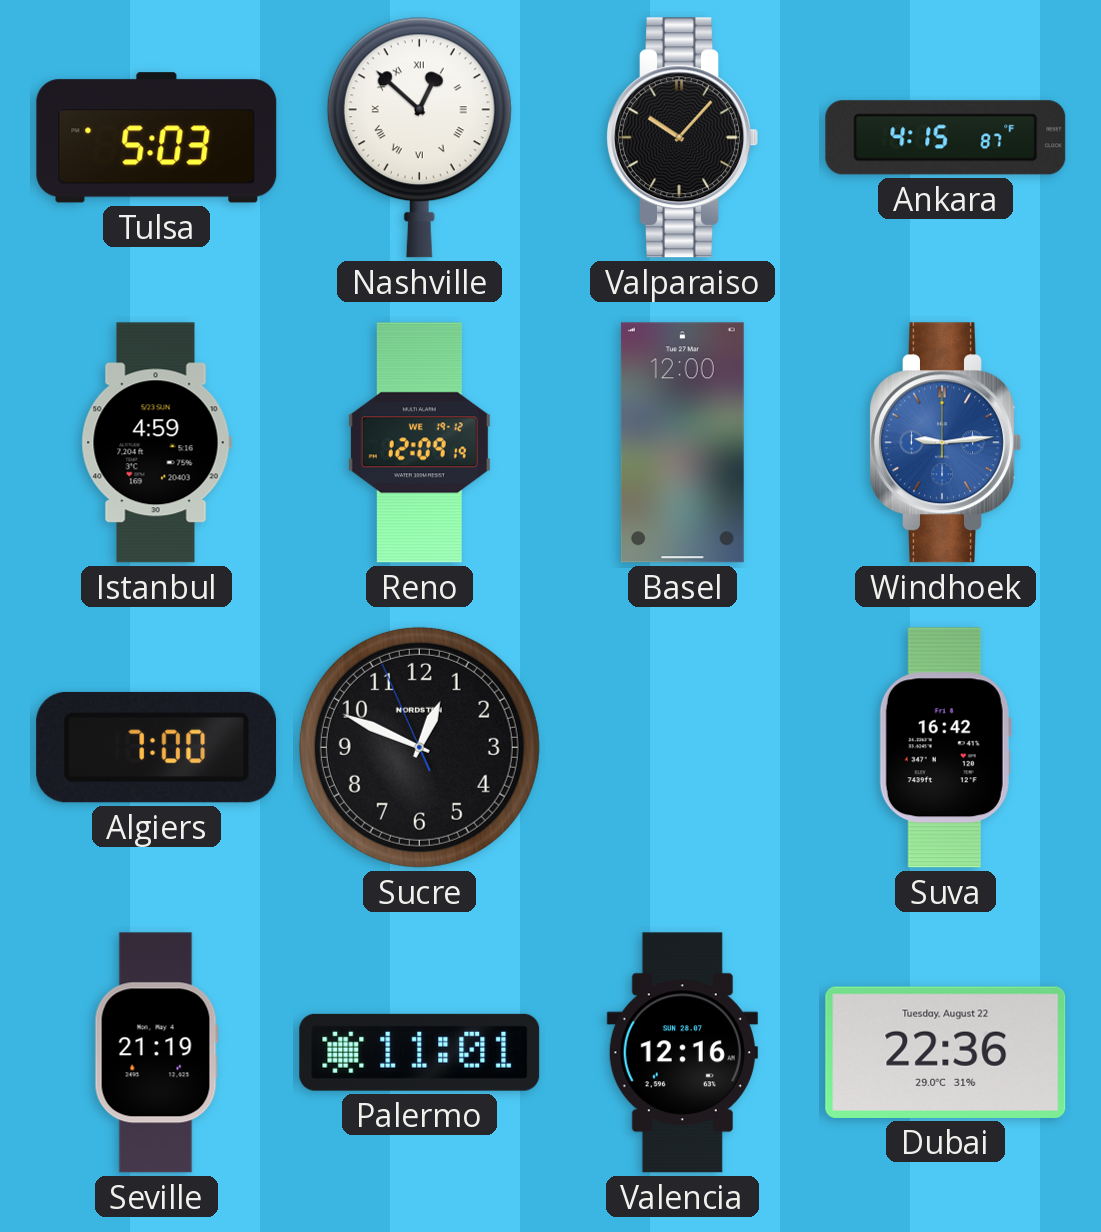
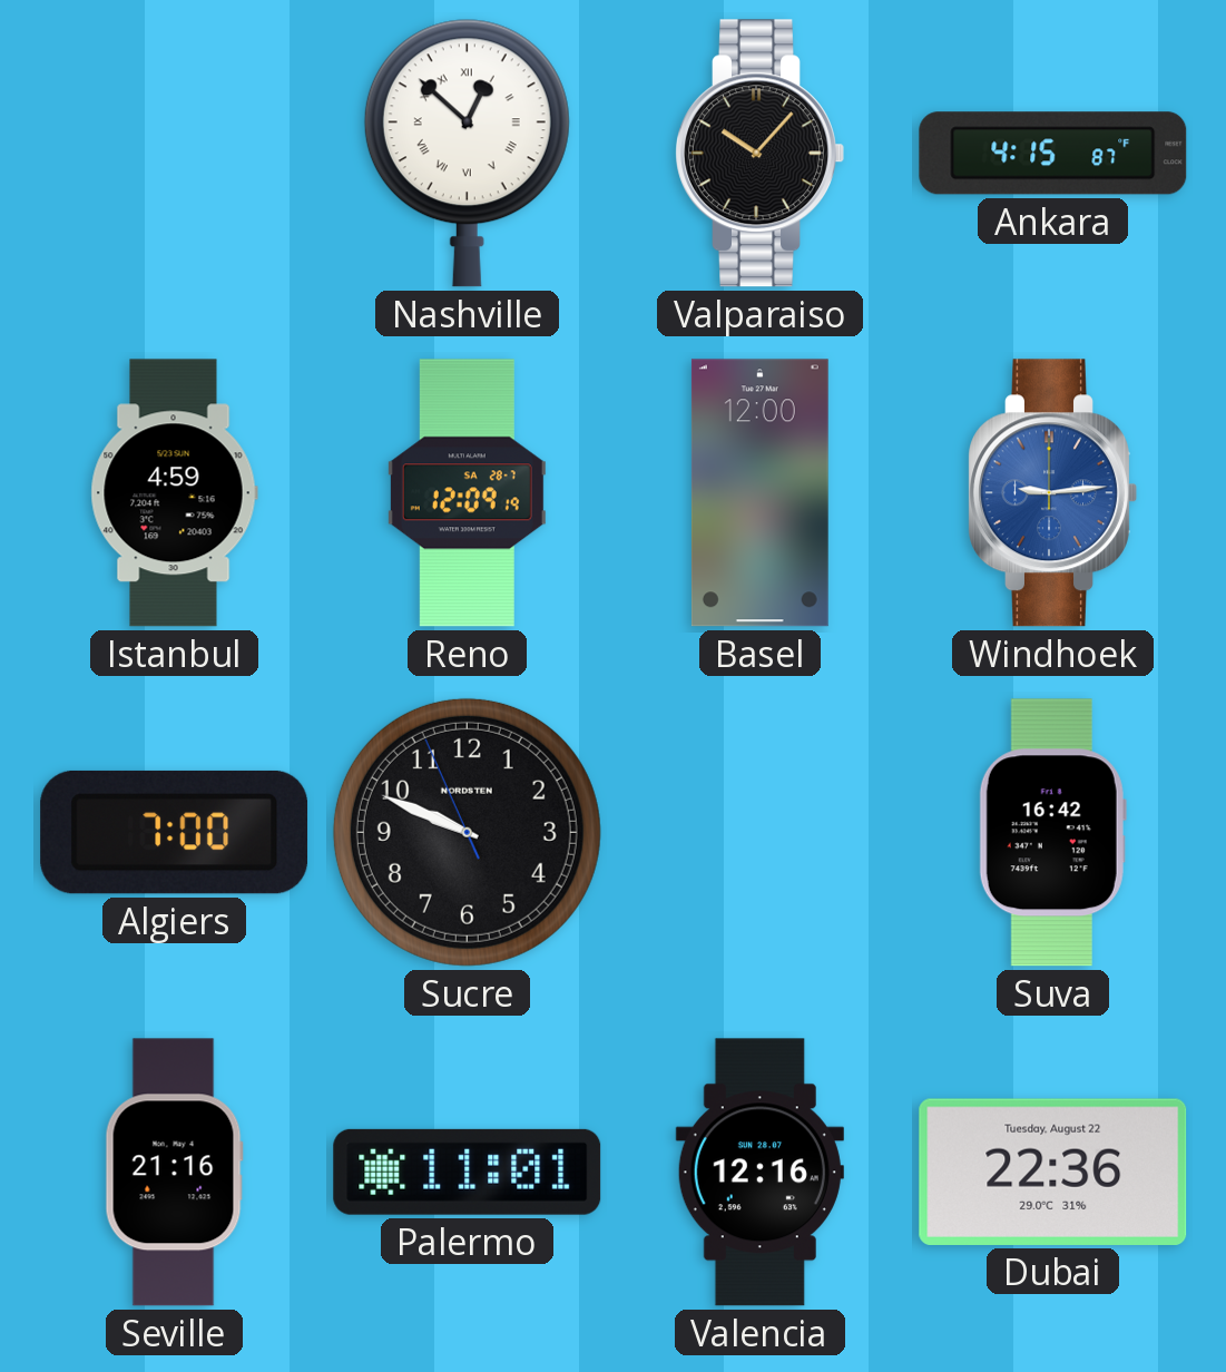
Tulsa: 5:03 -> none
Reno date: WE 19-12 -> SA 28-7
Sucre: 12:48 -> 9:48
Seville: 21:19 -> 21:16
